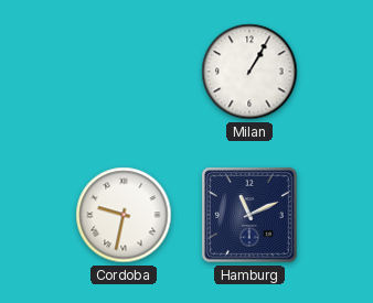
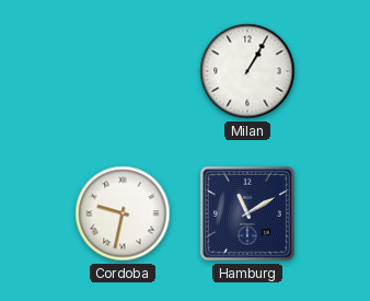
Hamburg: 11:11 -> 11:10
